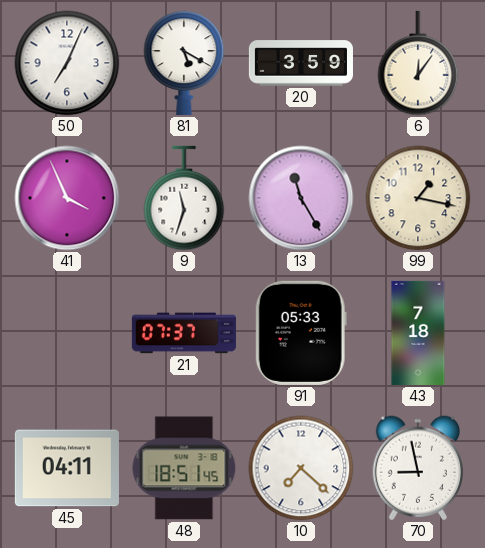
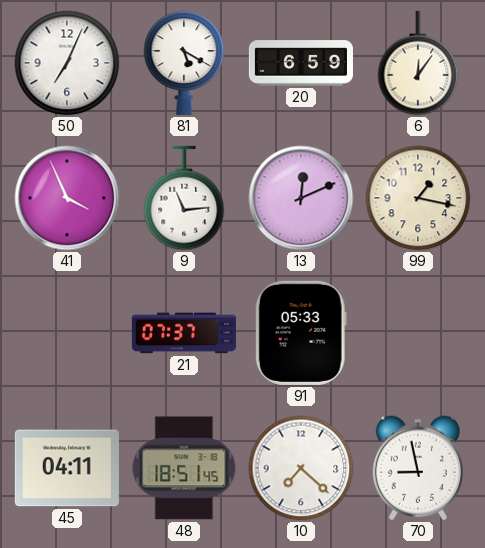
20: 3:59 -> 6:59
9: 11:33 -> 11:14
13: 11:25 -> 12:11
43: 7:18 -> none
